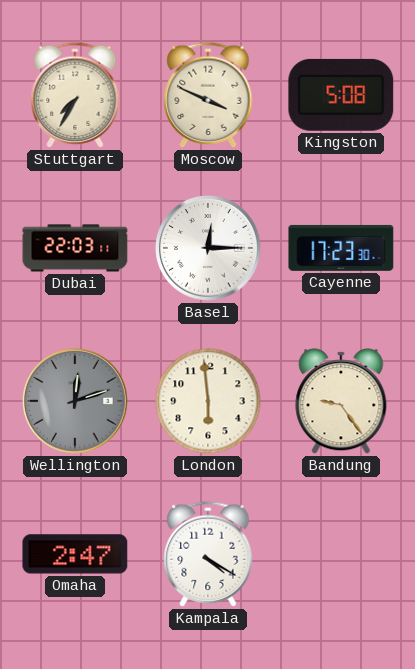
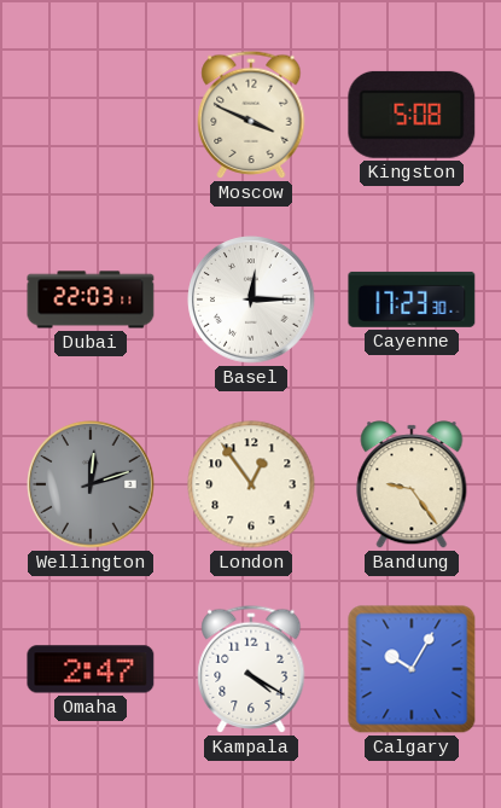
Stuttgart: 7:35 -> none
London: 5:59 -> 12:54
Calgary: none -> 10:05
